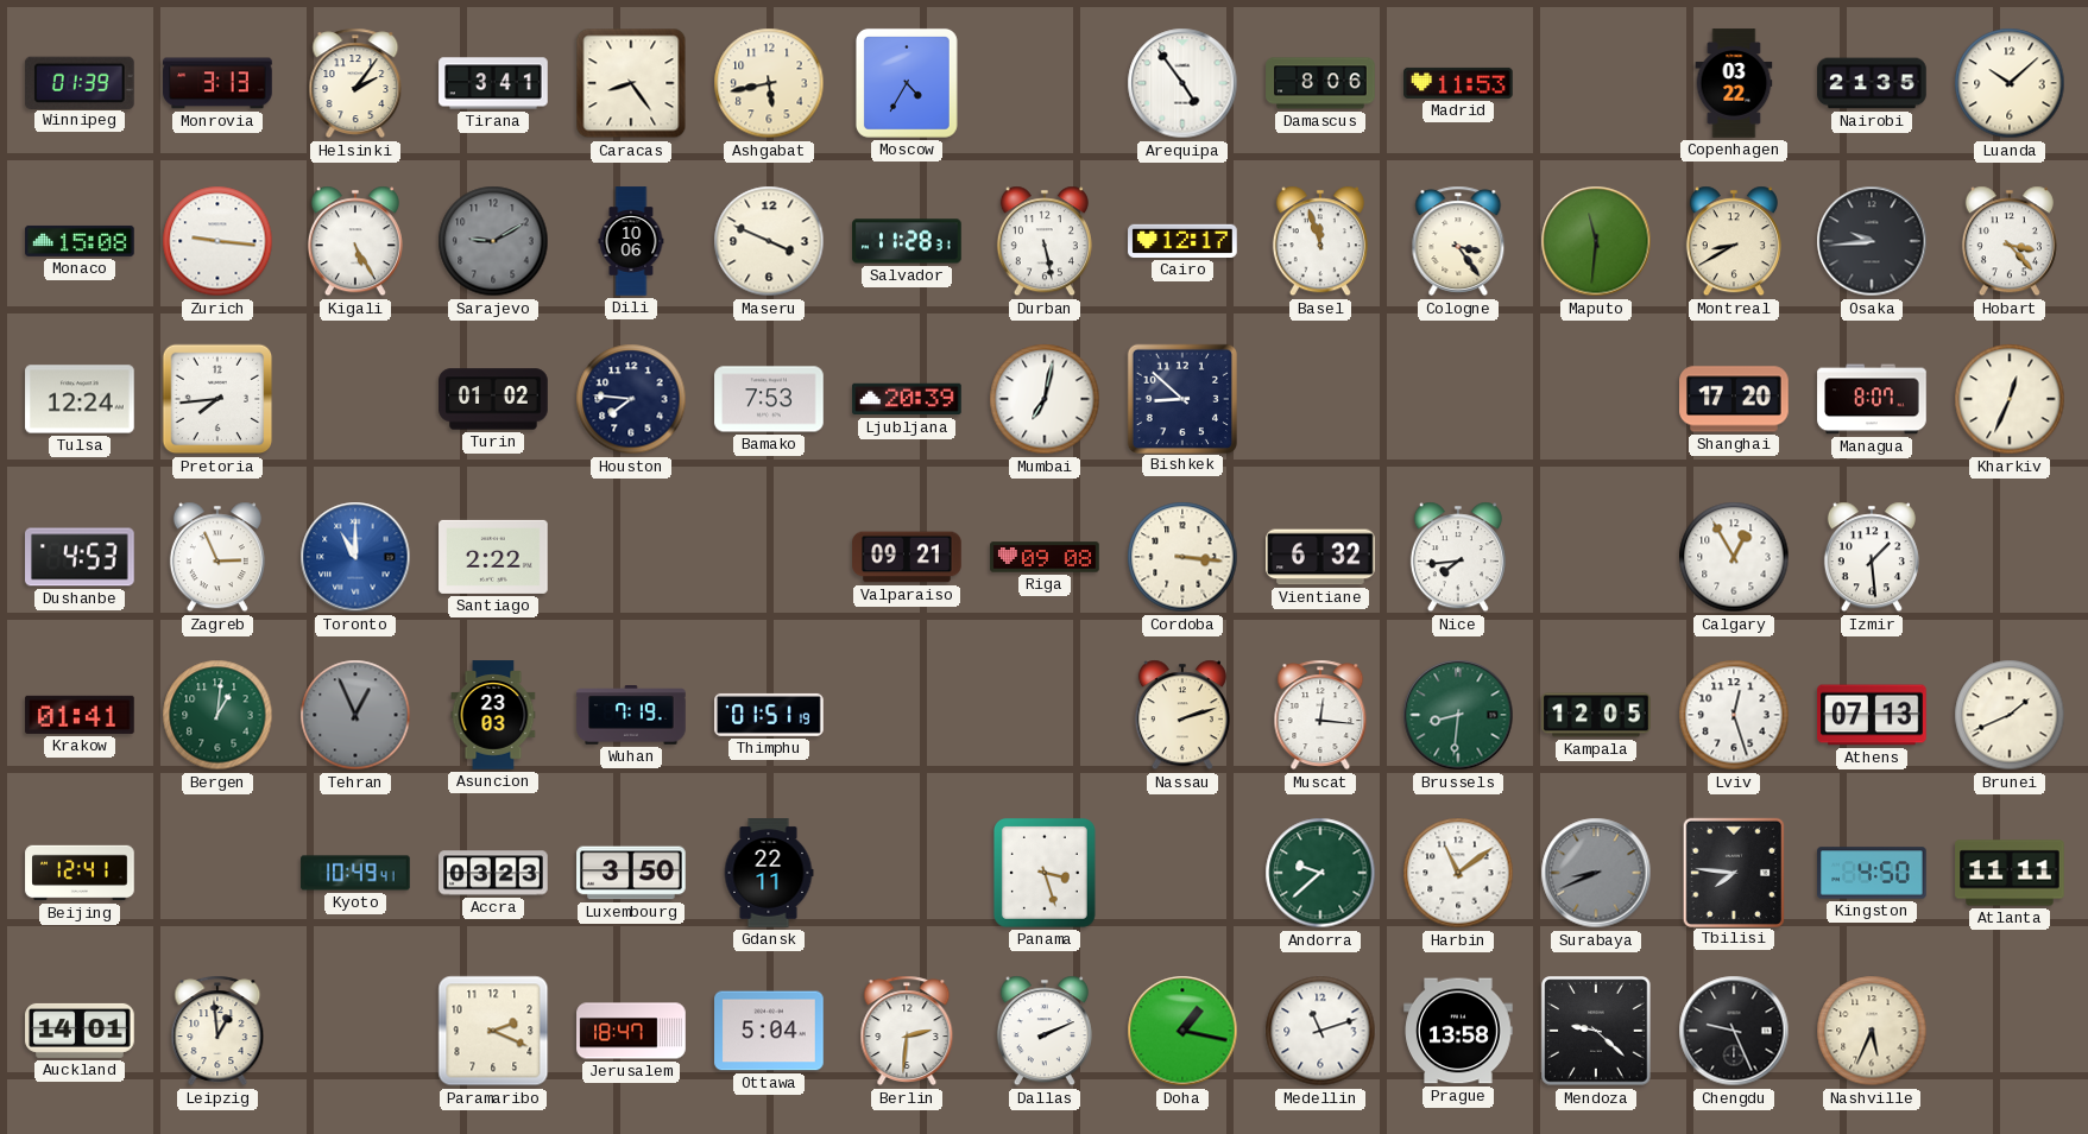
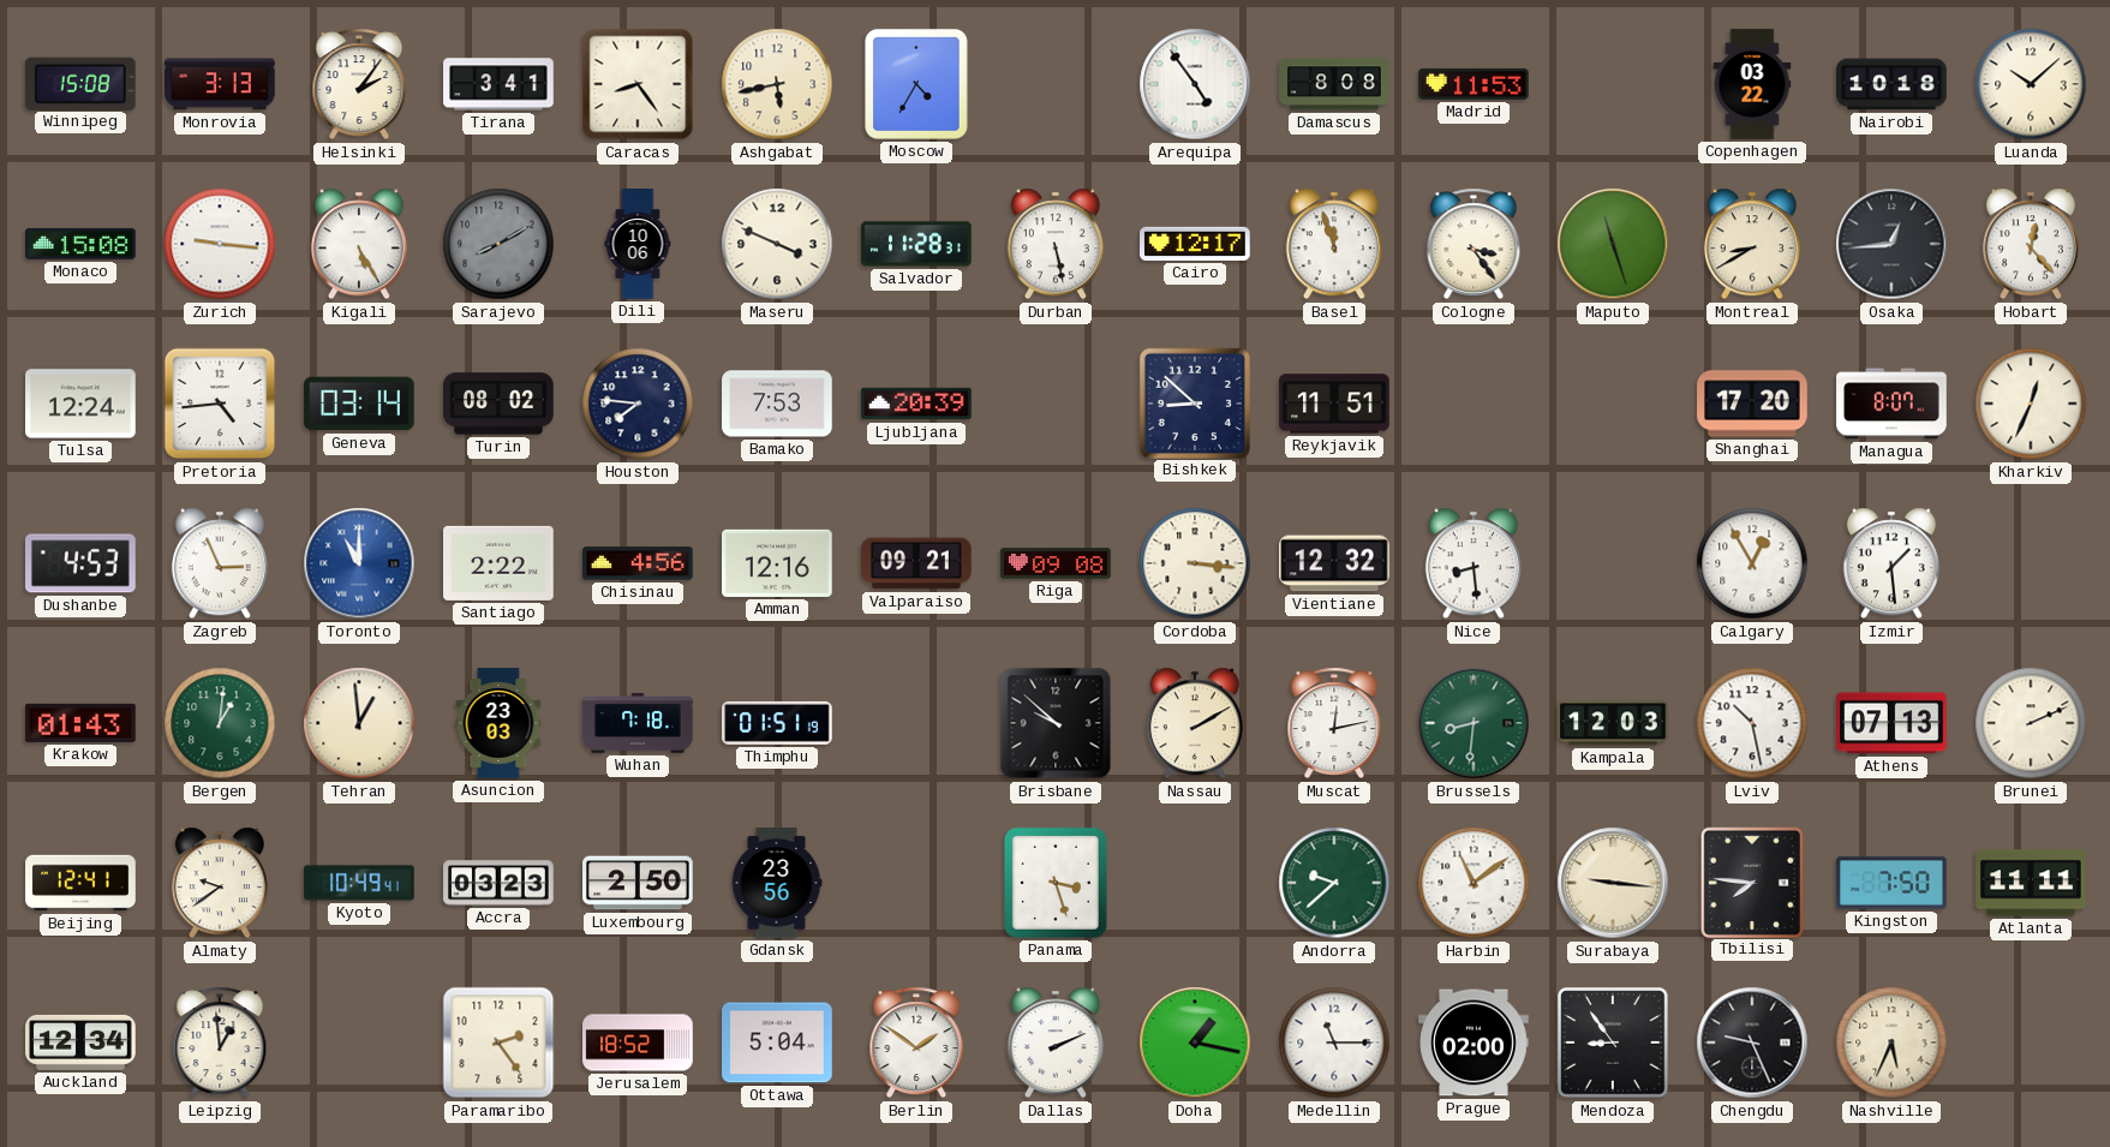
Winnipeg: 01:39 -> 15:08
Damascus: 8:06 -> 8:08
Nairobi: 21:35 -> 10:18
Sarajevo: 9:10 -> 8:10
Maputo: 11:31 -> 11:27
Osaka: 9:44 -> 12:44
Hobart: 3:23 -> 12:23
Pretoria: 7:44 -> 4:44
Geneva: none -> 03:14
Turin: 01:02 -> 08:02
Mumbai: 7:02 -> none
Reykjavik: none -> 11:51
Chisinau: none -> 4:56
Amman: none -> 12:16
Vientiane: 6:32 -> 12:32
Nice: 7:44 -> 8:29
Krakow: 01:41 -> 01:43
Tehran: 12:56 -> 12:59
Tehran dial: grey -> cream
Wuhan: 7:19 -> 7:18
Brisbane: none -> 9:52
Nassau: 2:12 -> 2:10
Muscat: 12:16 -> 12:13
Kampala: 12:05 -> 12:03
Lviv: 12:27 -> 10:28
Brunei: 1:41 -> 2:11
Almaty: none -> 9:39
Luxembourg: 3:50 -> 2:50
Gdansk: 22:11 -> 23:56
Surabaya: 8:41 -> 9:16
Surabaya dial: grey -> cream
Kingston: 4:50 -> 7:50
Auckland: 14:01 -> 12:34
Paramaribo: 2:19 -> 2:24
Jerusalem: 18:47 -> 18:52
Berlin: 2:31 -> 1:51
Medellin: 11:12 -> 11:15
Prague: 13:58 -> 02:00
Mendoza: 9:22 -> 8:54
